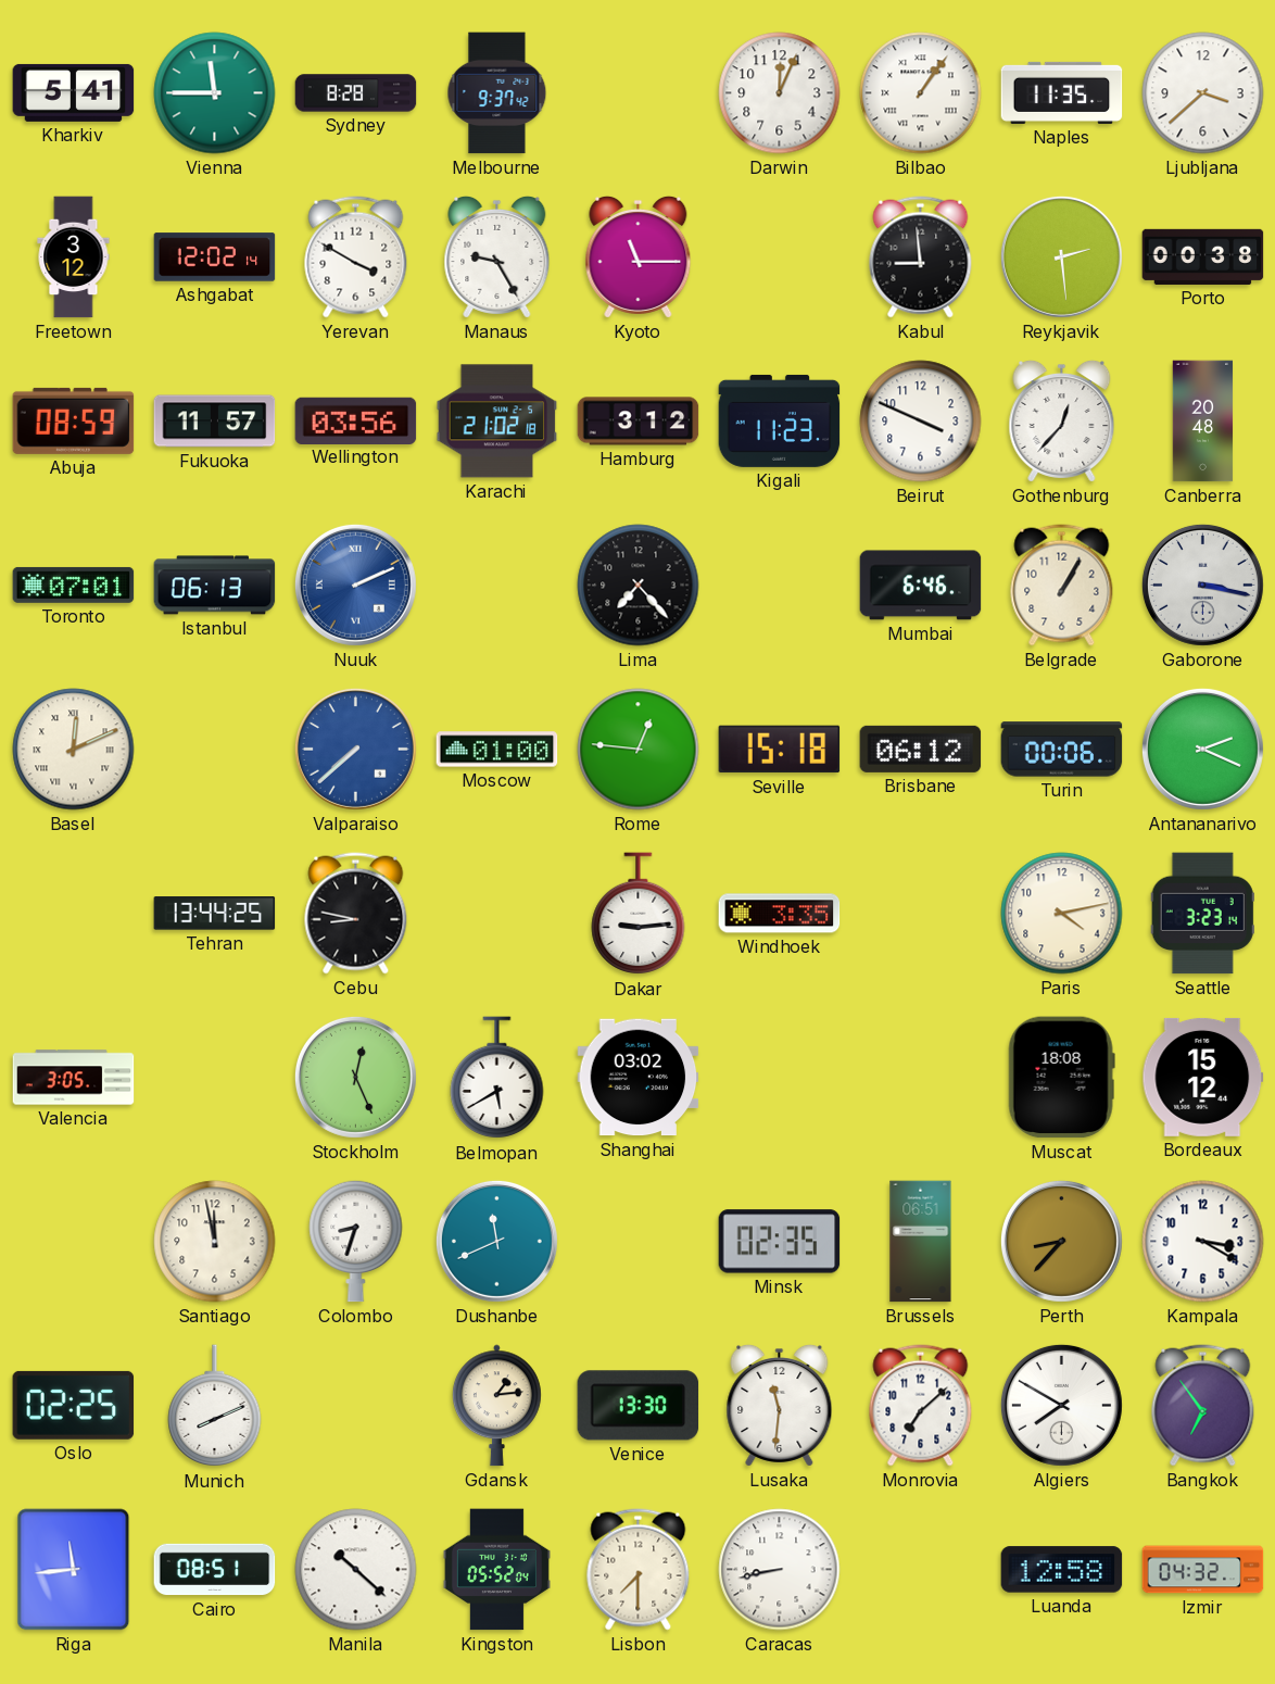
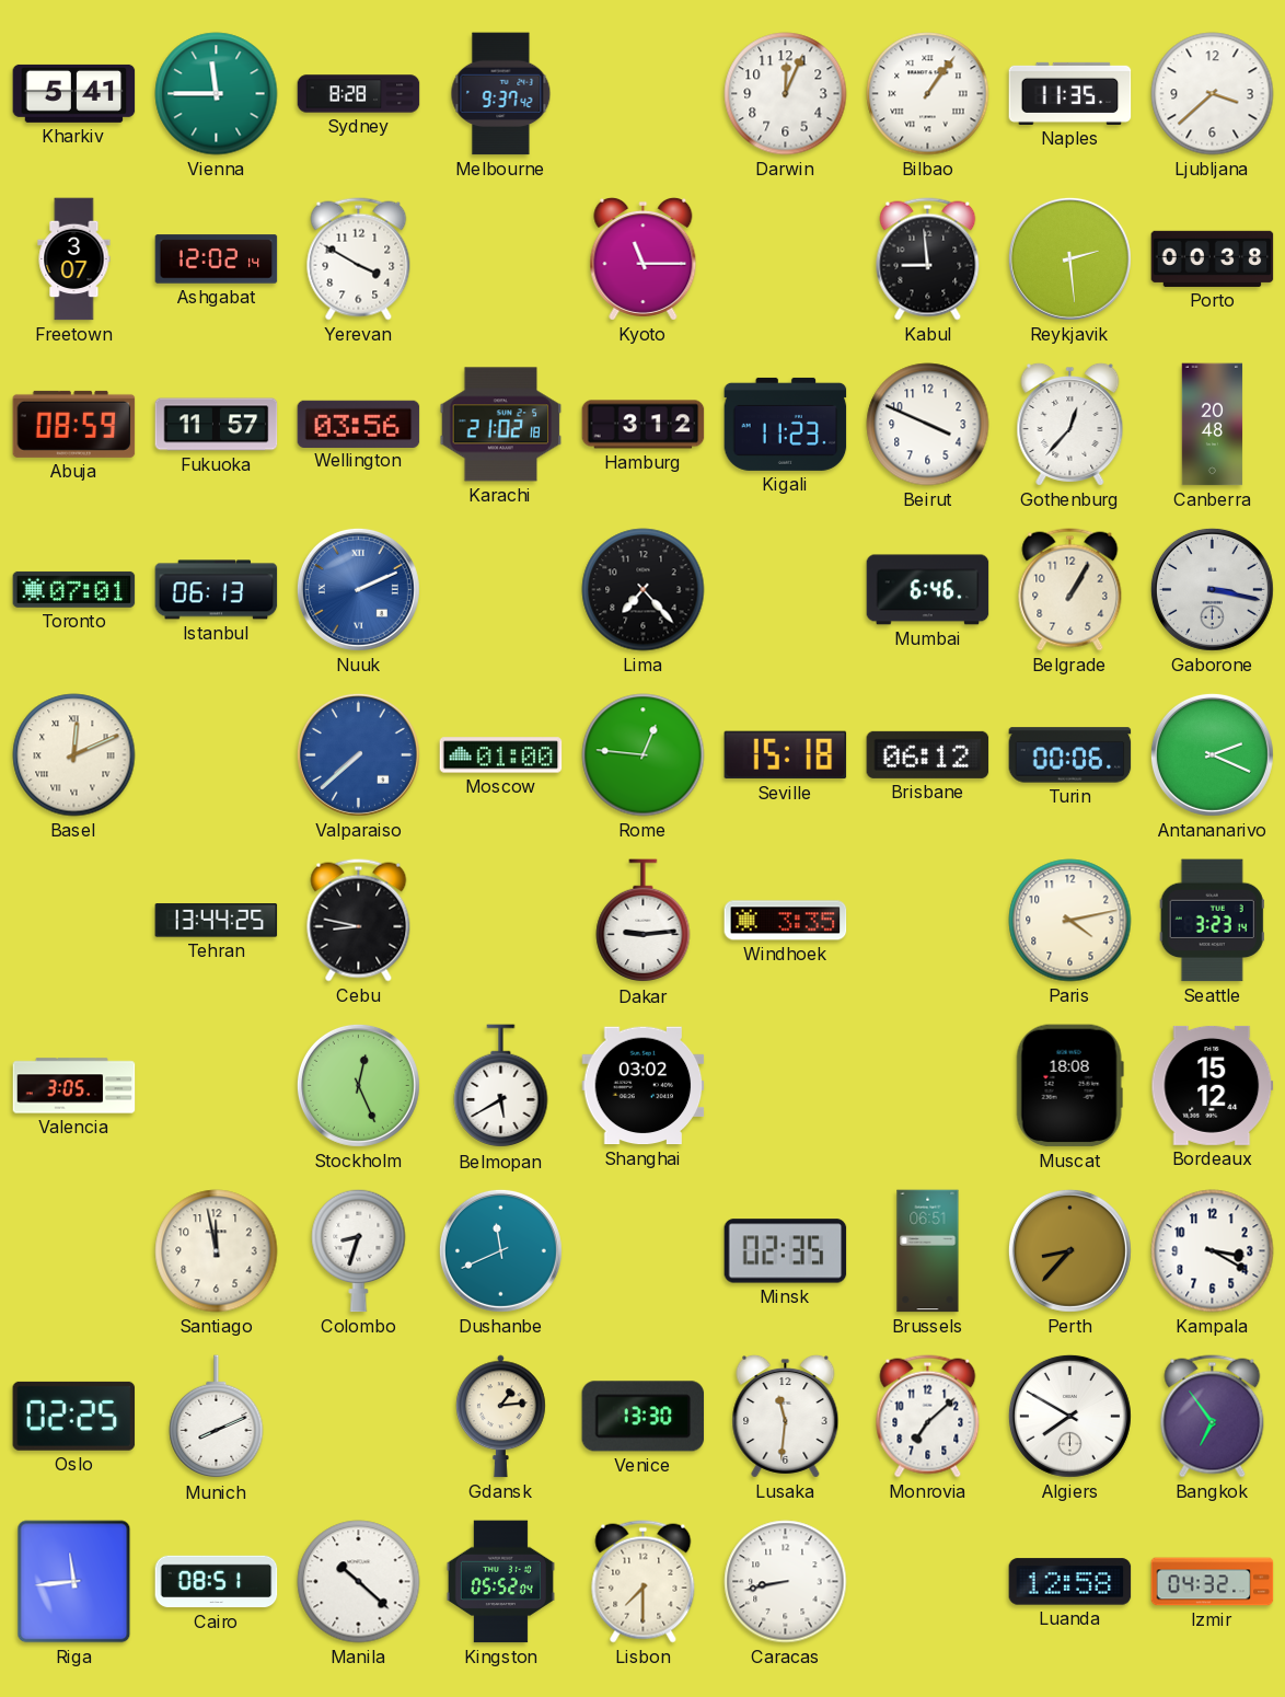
Freetown: 3:12 -> 3:07
Manaus: 9:25 -> none
